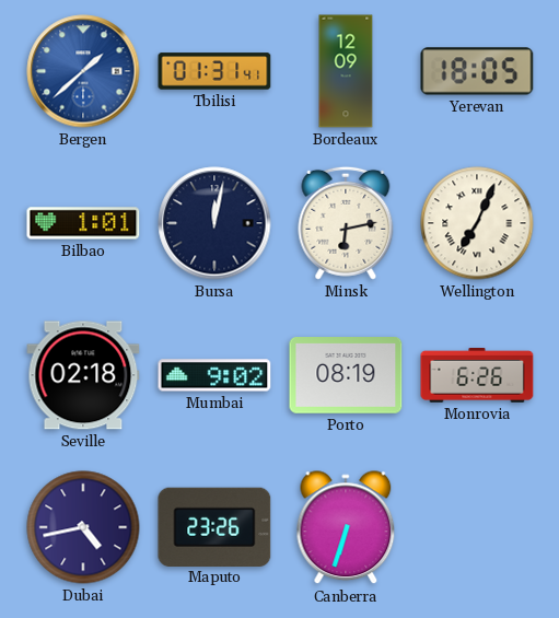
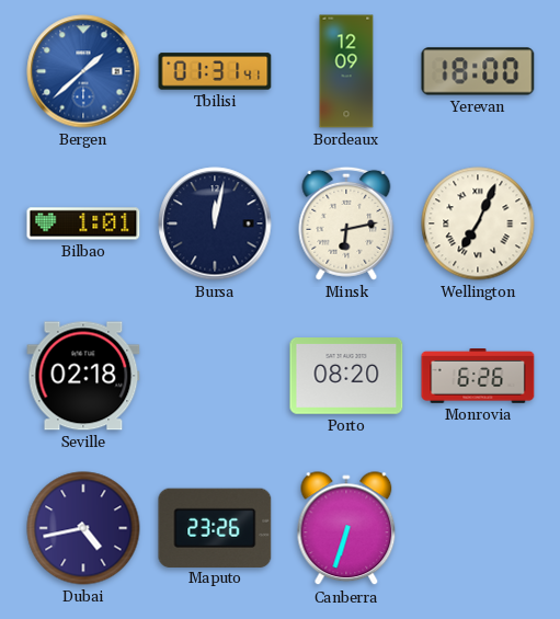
Yerevan: 18:05 -> 18:00
Mumbai: 9:02 -> none
Porto: 08:19 -> 08:20
